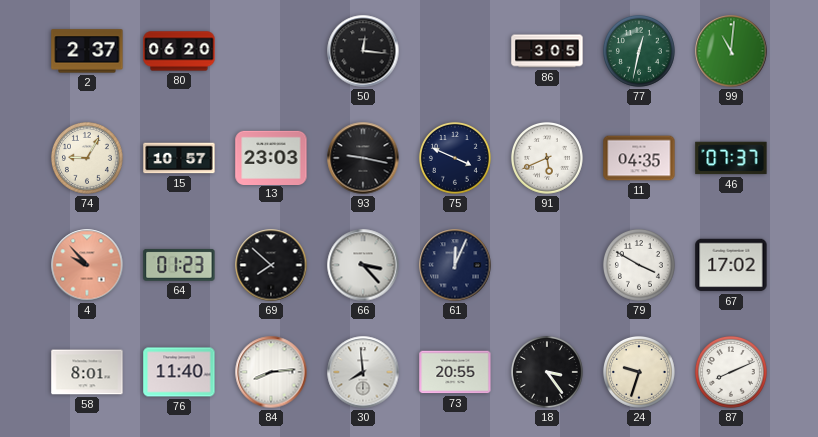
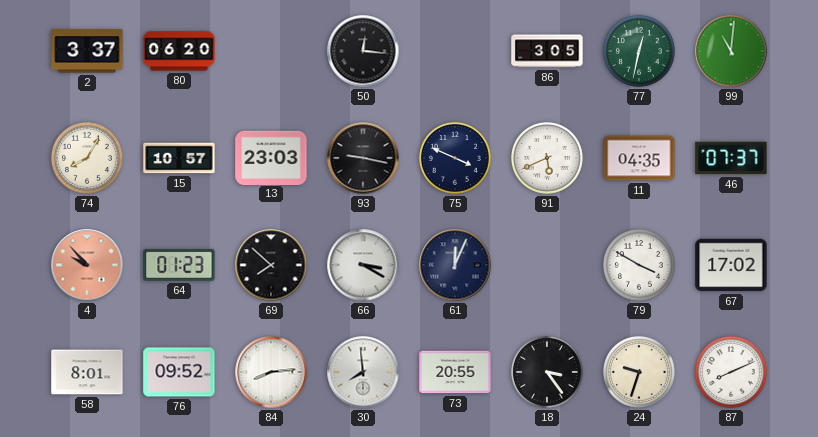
2: 2:37 -> 3:37
74: 9:05 -> 8:05
66: 3:23 -> 3:20
76: 11:40 -> 09:52
